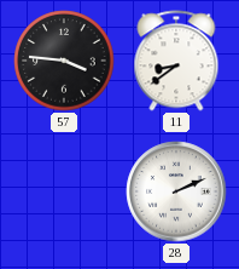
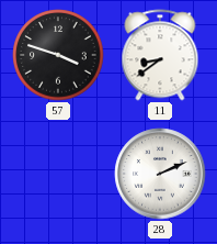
57: 3:46 -> 3:48
